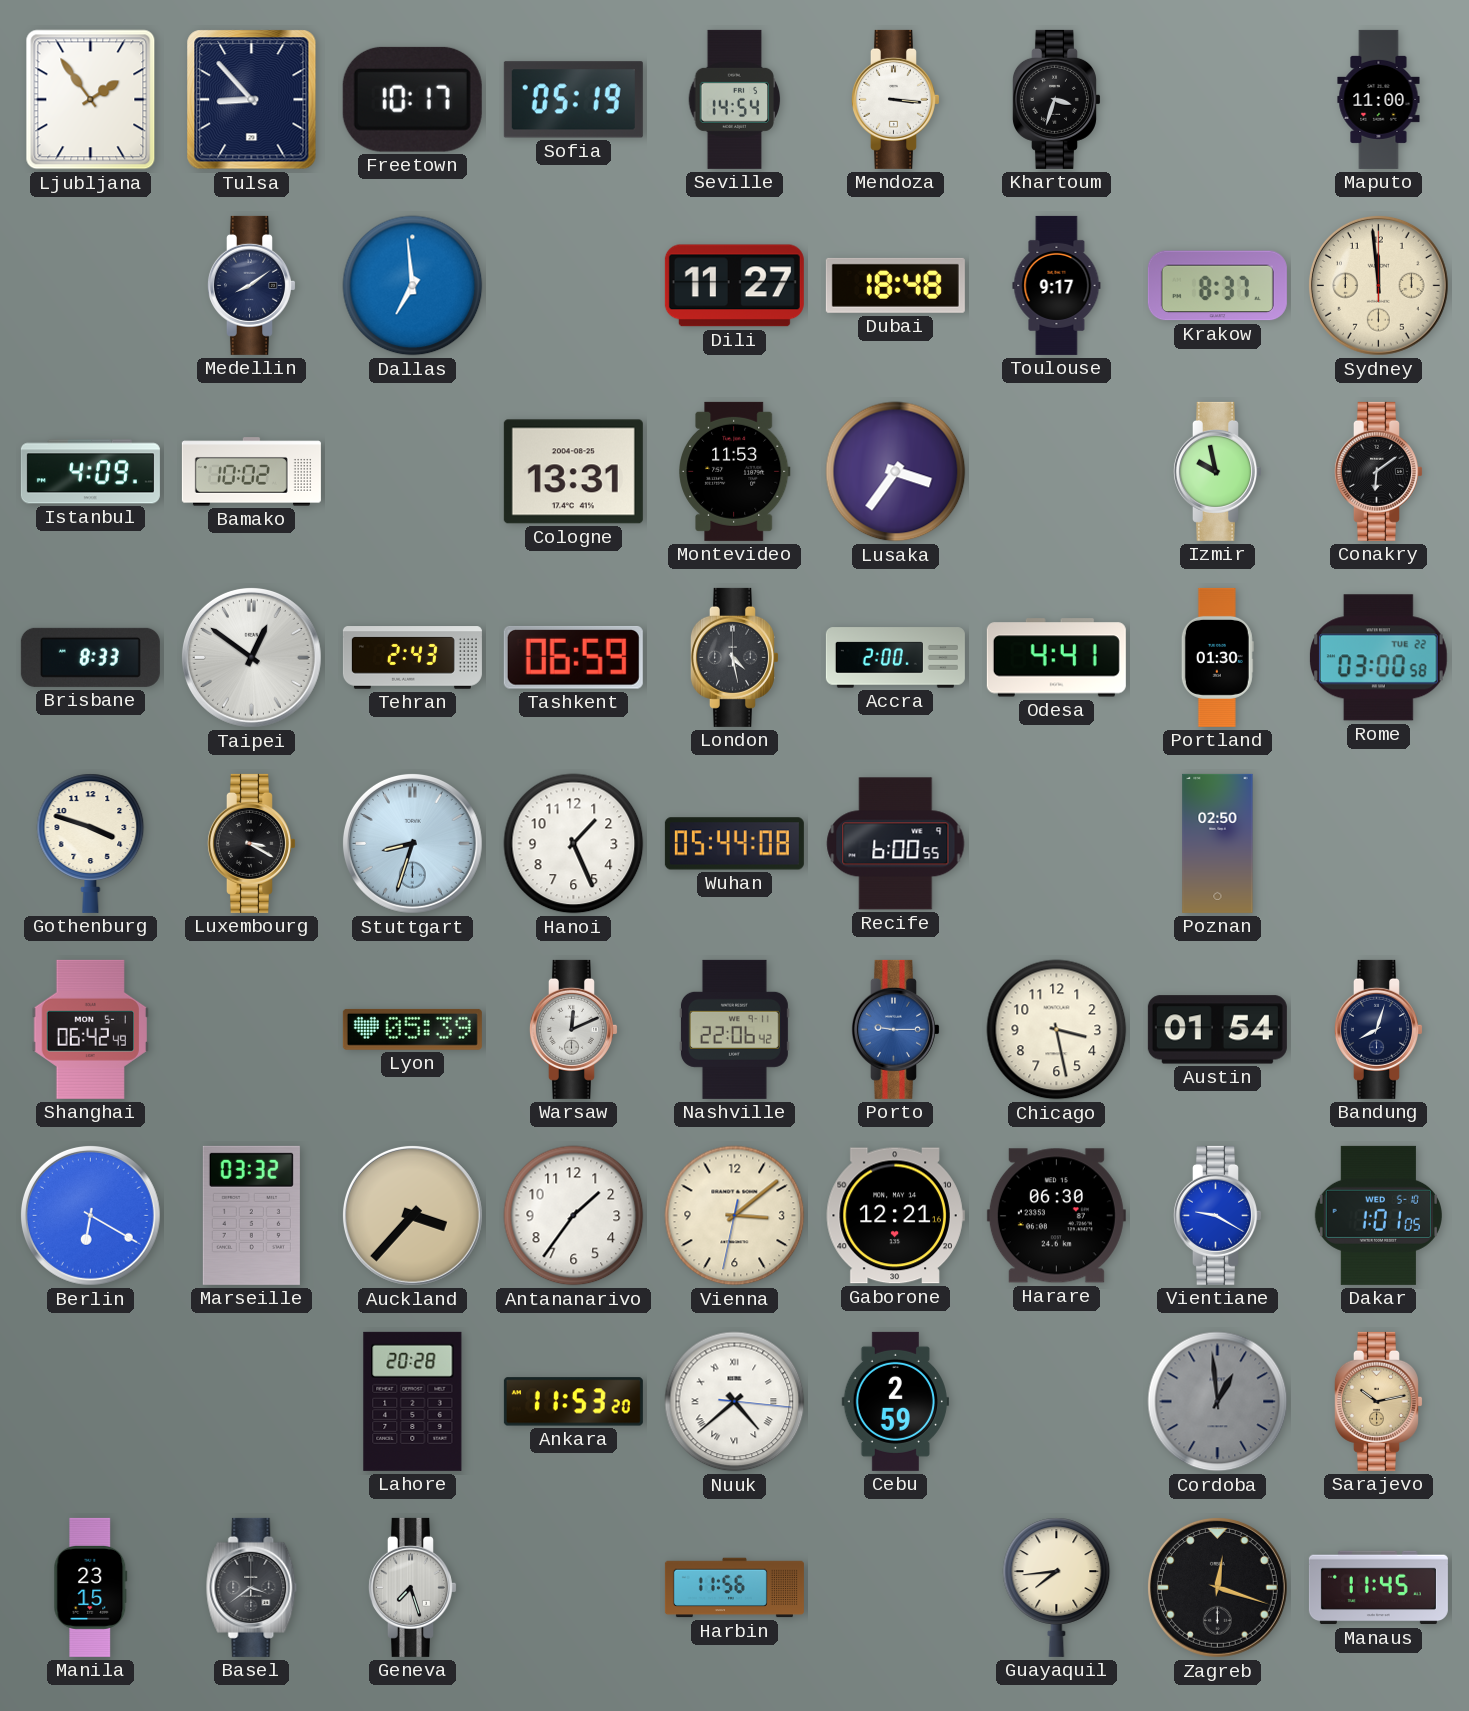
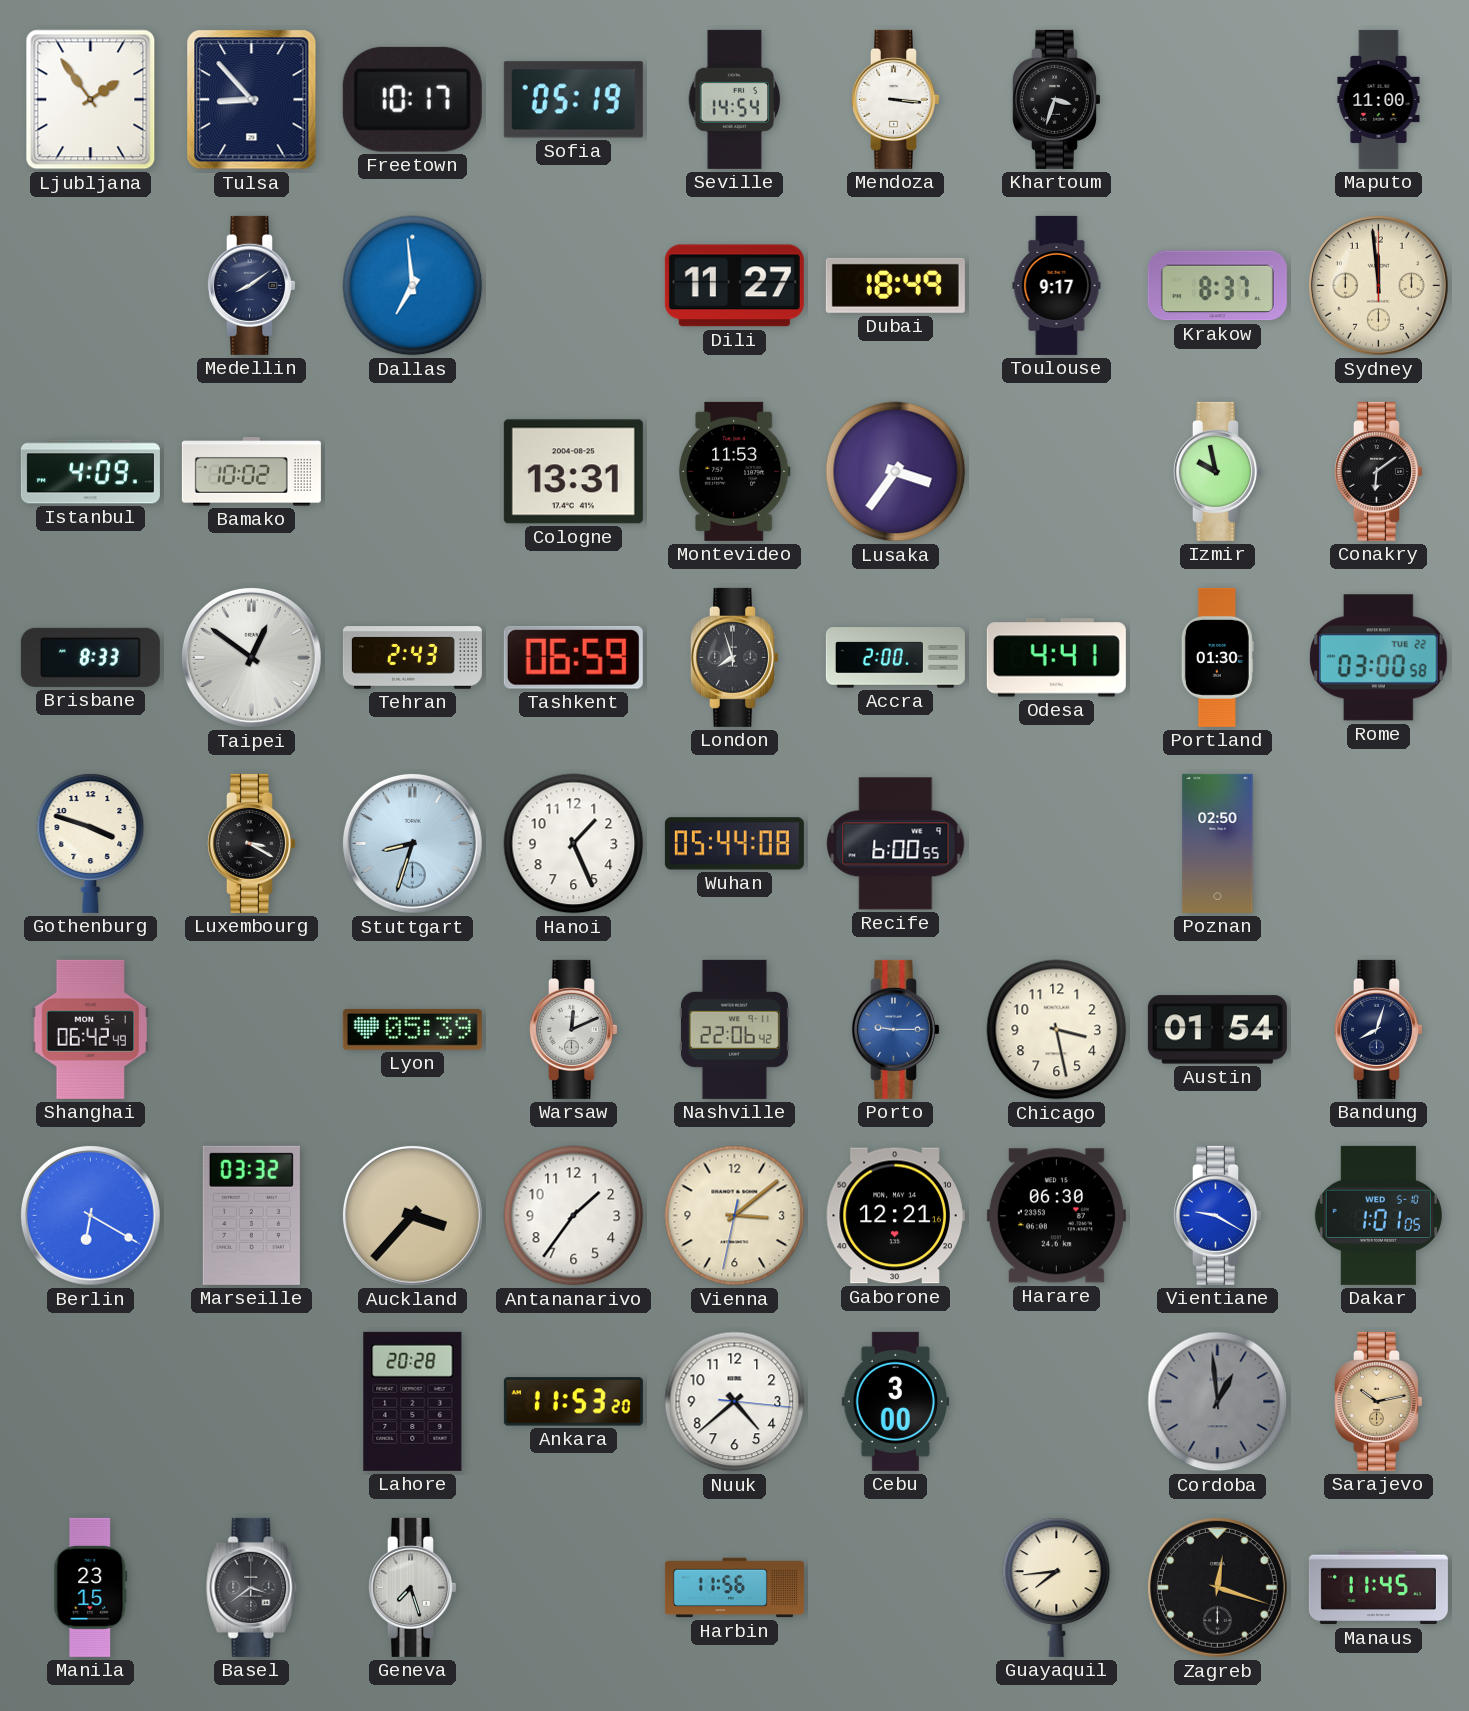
Dubai: 18:48 -> 18:49
London: 4:28 -> 7:57
Nuuk numerals: Roman -> Arabic
Cebu: 2:59 -> 3:00
